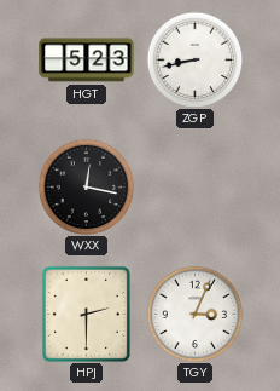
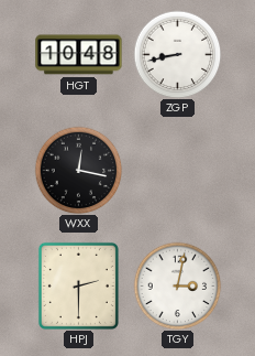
HGT: 5:23 -> 10:48
TGY: 3:04 -> 3:02
